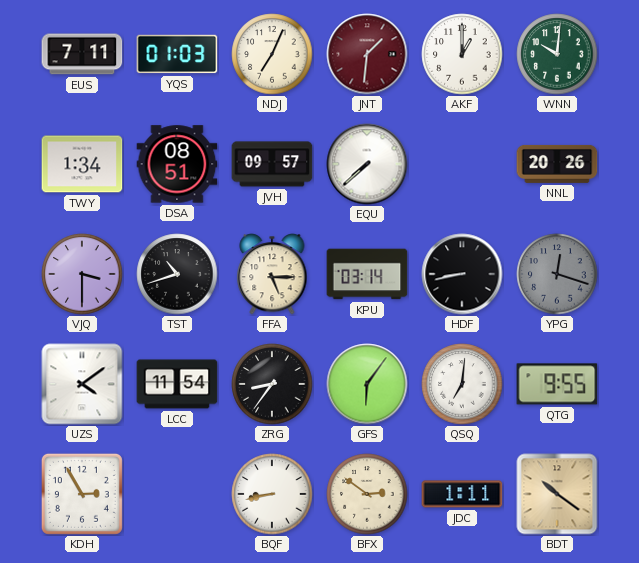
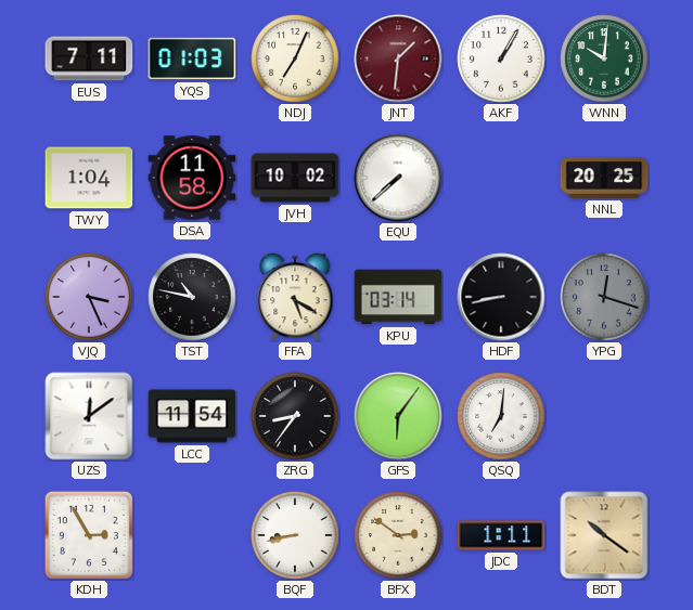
AKF: 1:00 -> 1:05
TWY: 1:34 -> 1:04
DSA: 08:51 -> 11:58
JVH: 09:57 -> 10:02
NNL: 20:26 -> 20:25
VJQ: 3:30 -> 3:26
TST: 10:42 -> 10:47
FFA: 5:15 -> 5:20
UZS: 4:09 -> 12:09
QTG: 9:55 -> none
